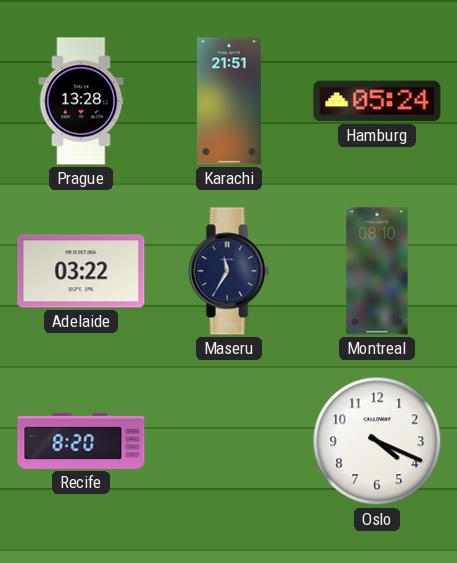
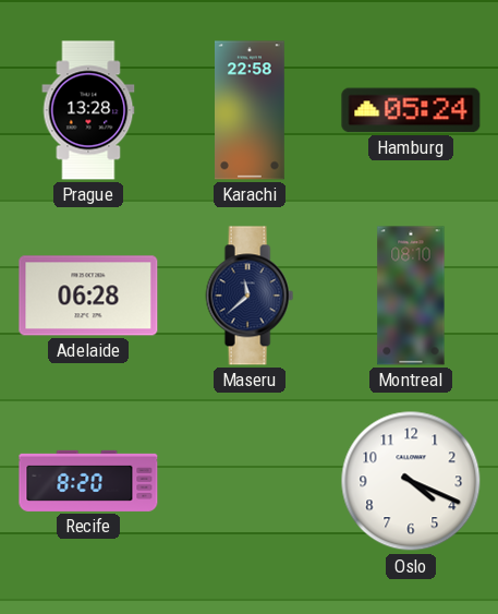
Karachi: 21:51 -> 22:58
Adelaide: 03:22 -> 06:28
Maseru: 11:35 -> 11:38
